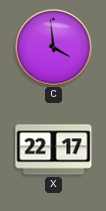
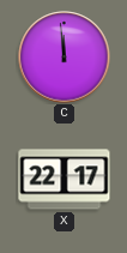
C: 3:59 -> 11:59
